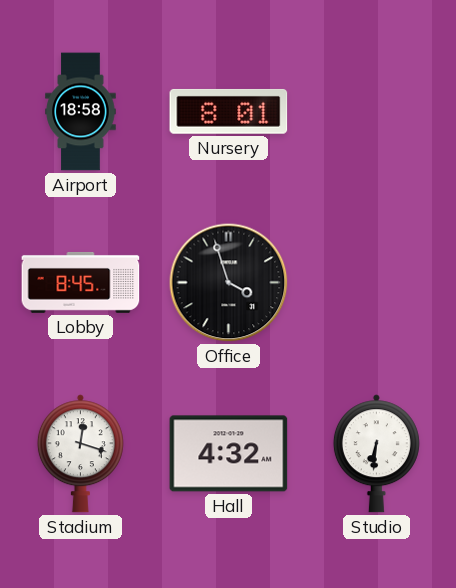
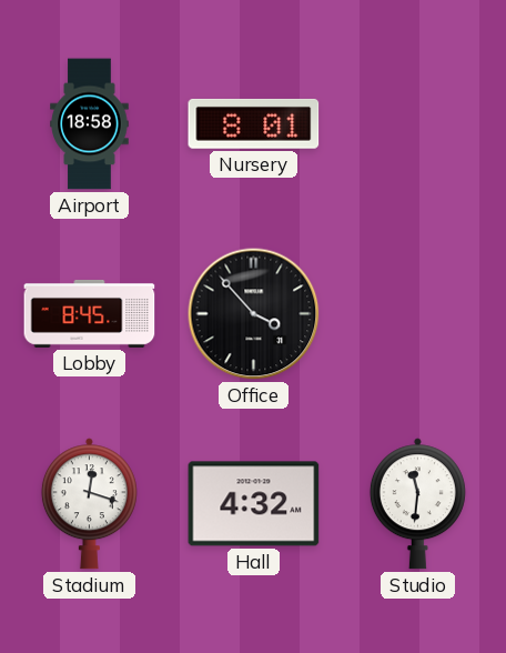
Office: 3:57 -> 3:53
Studio: 6:31 -> 11:31
